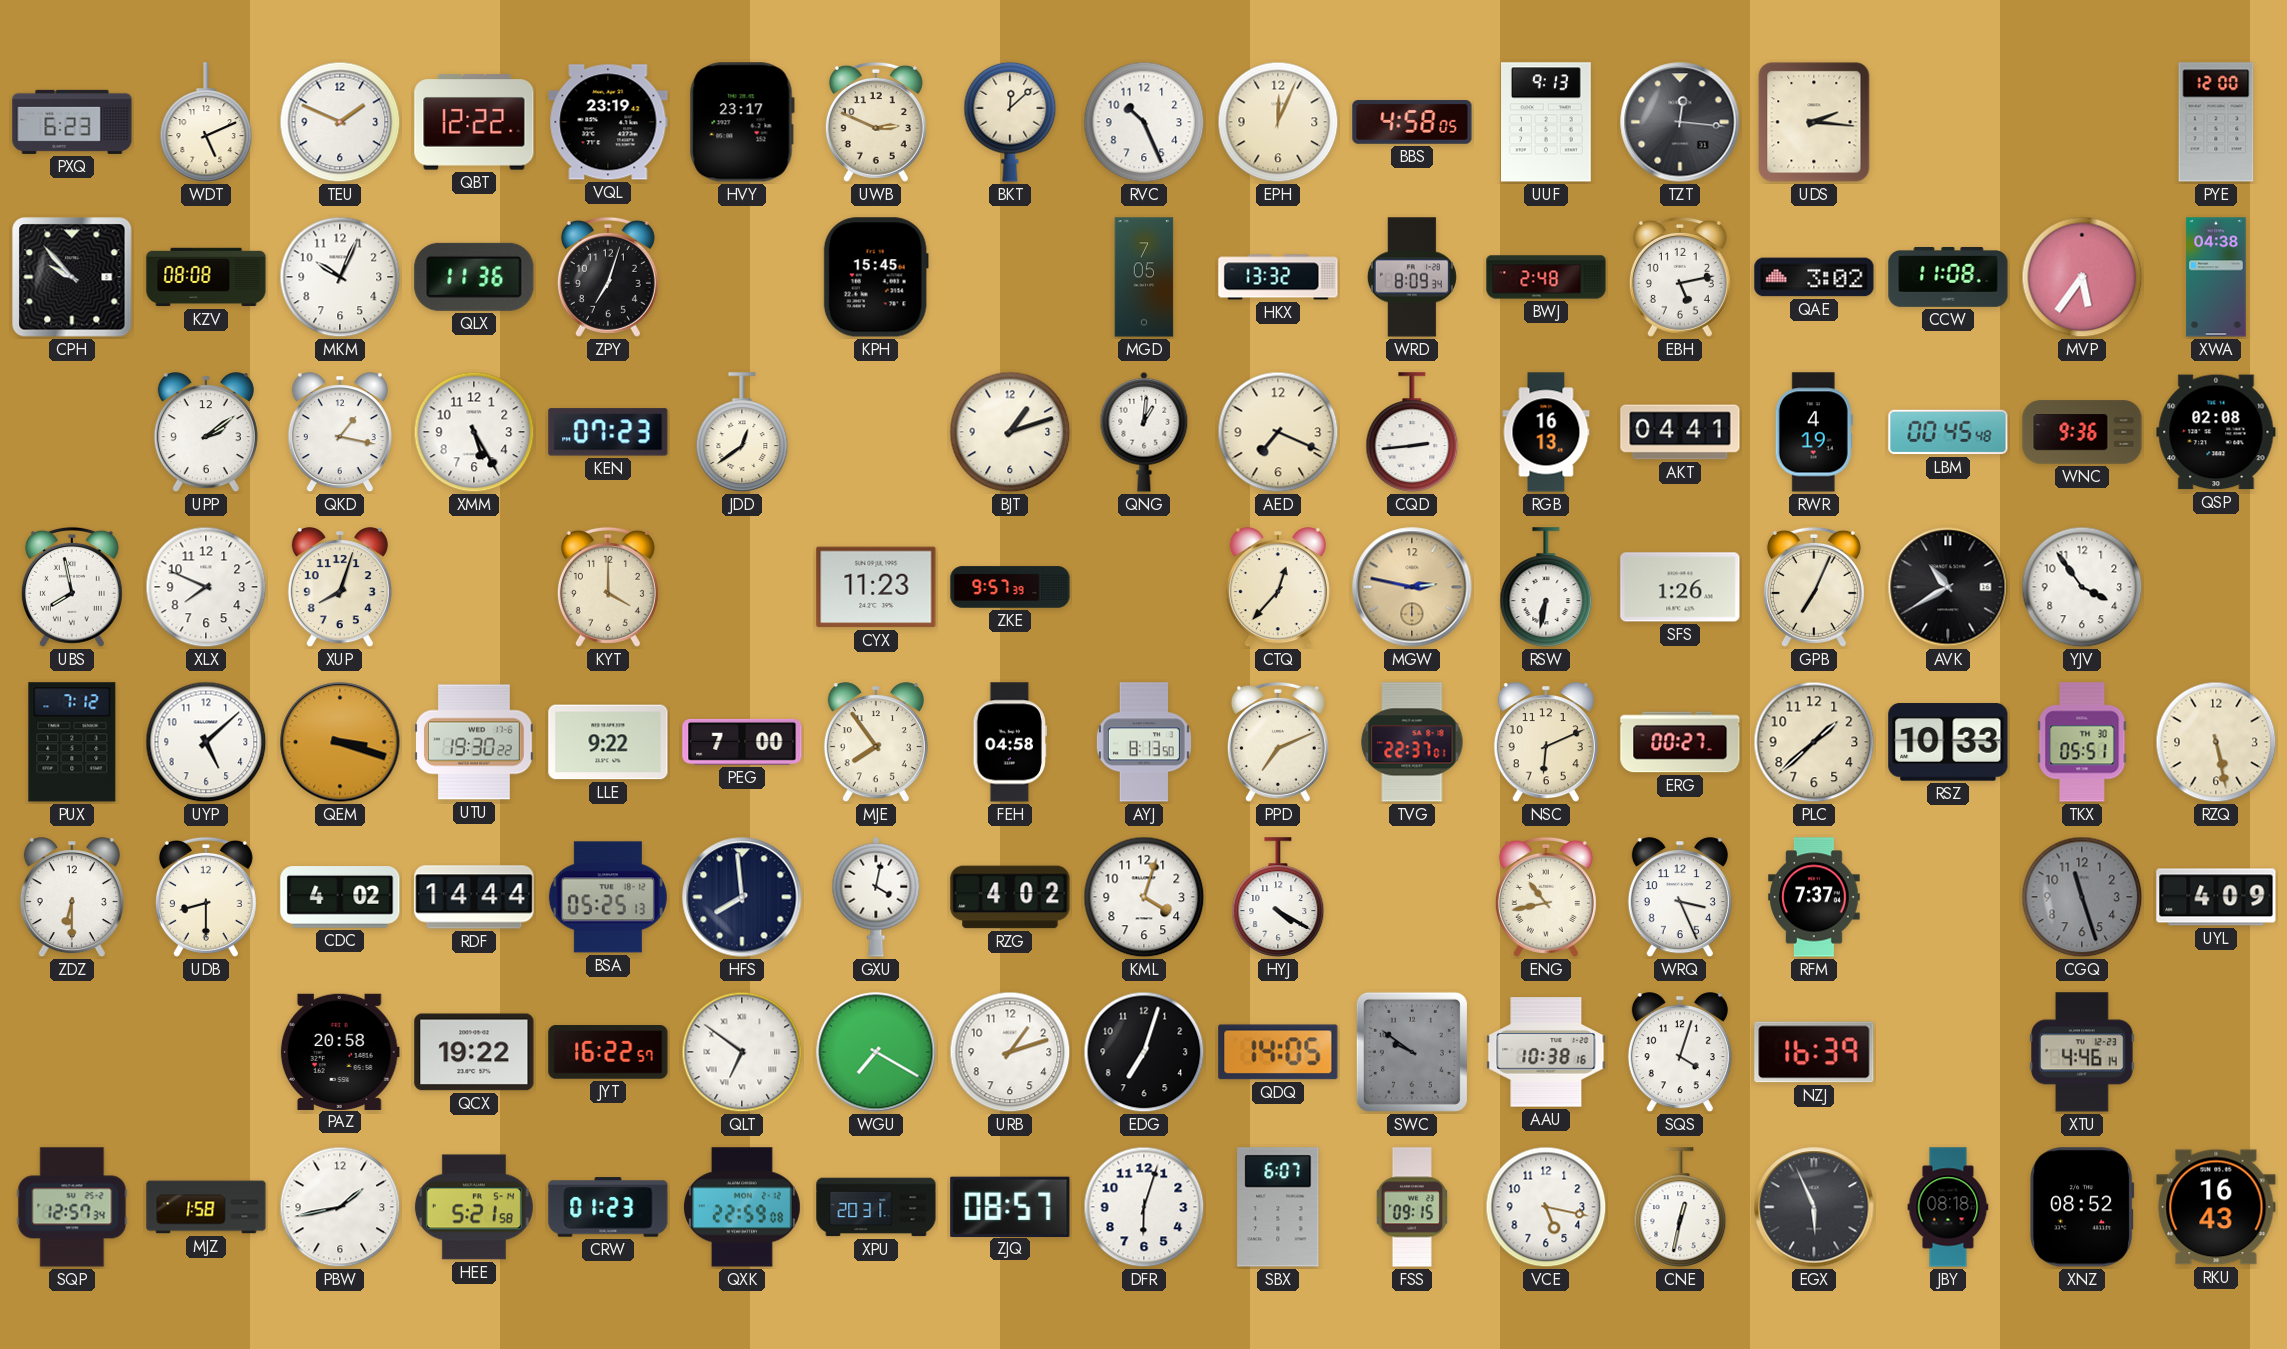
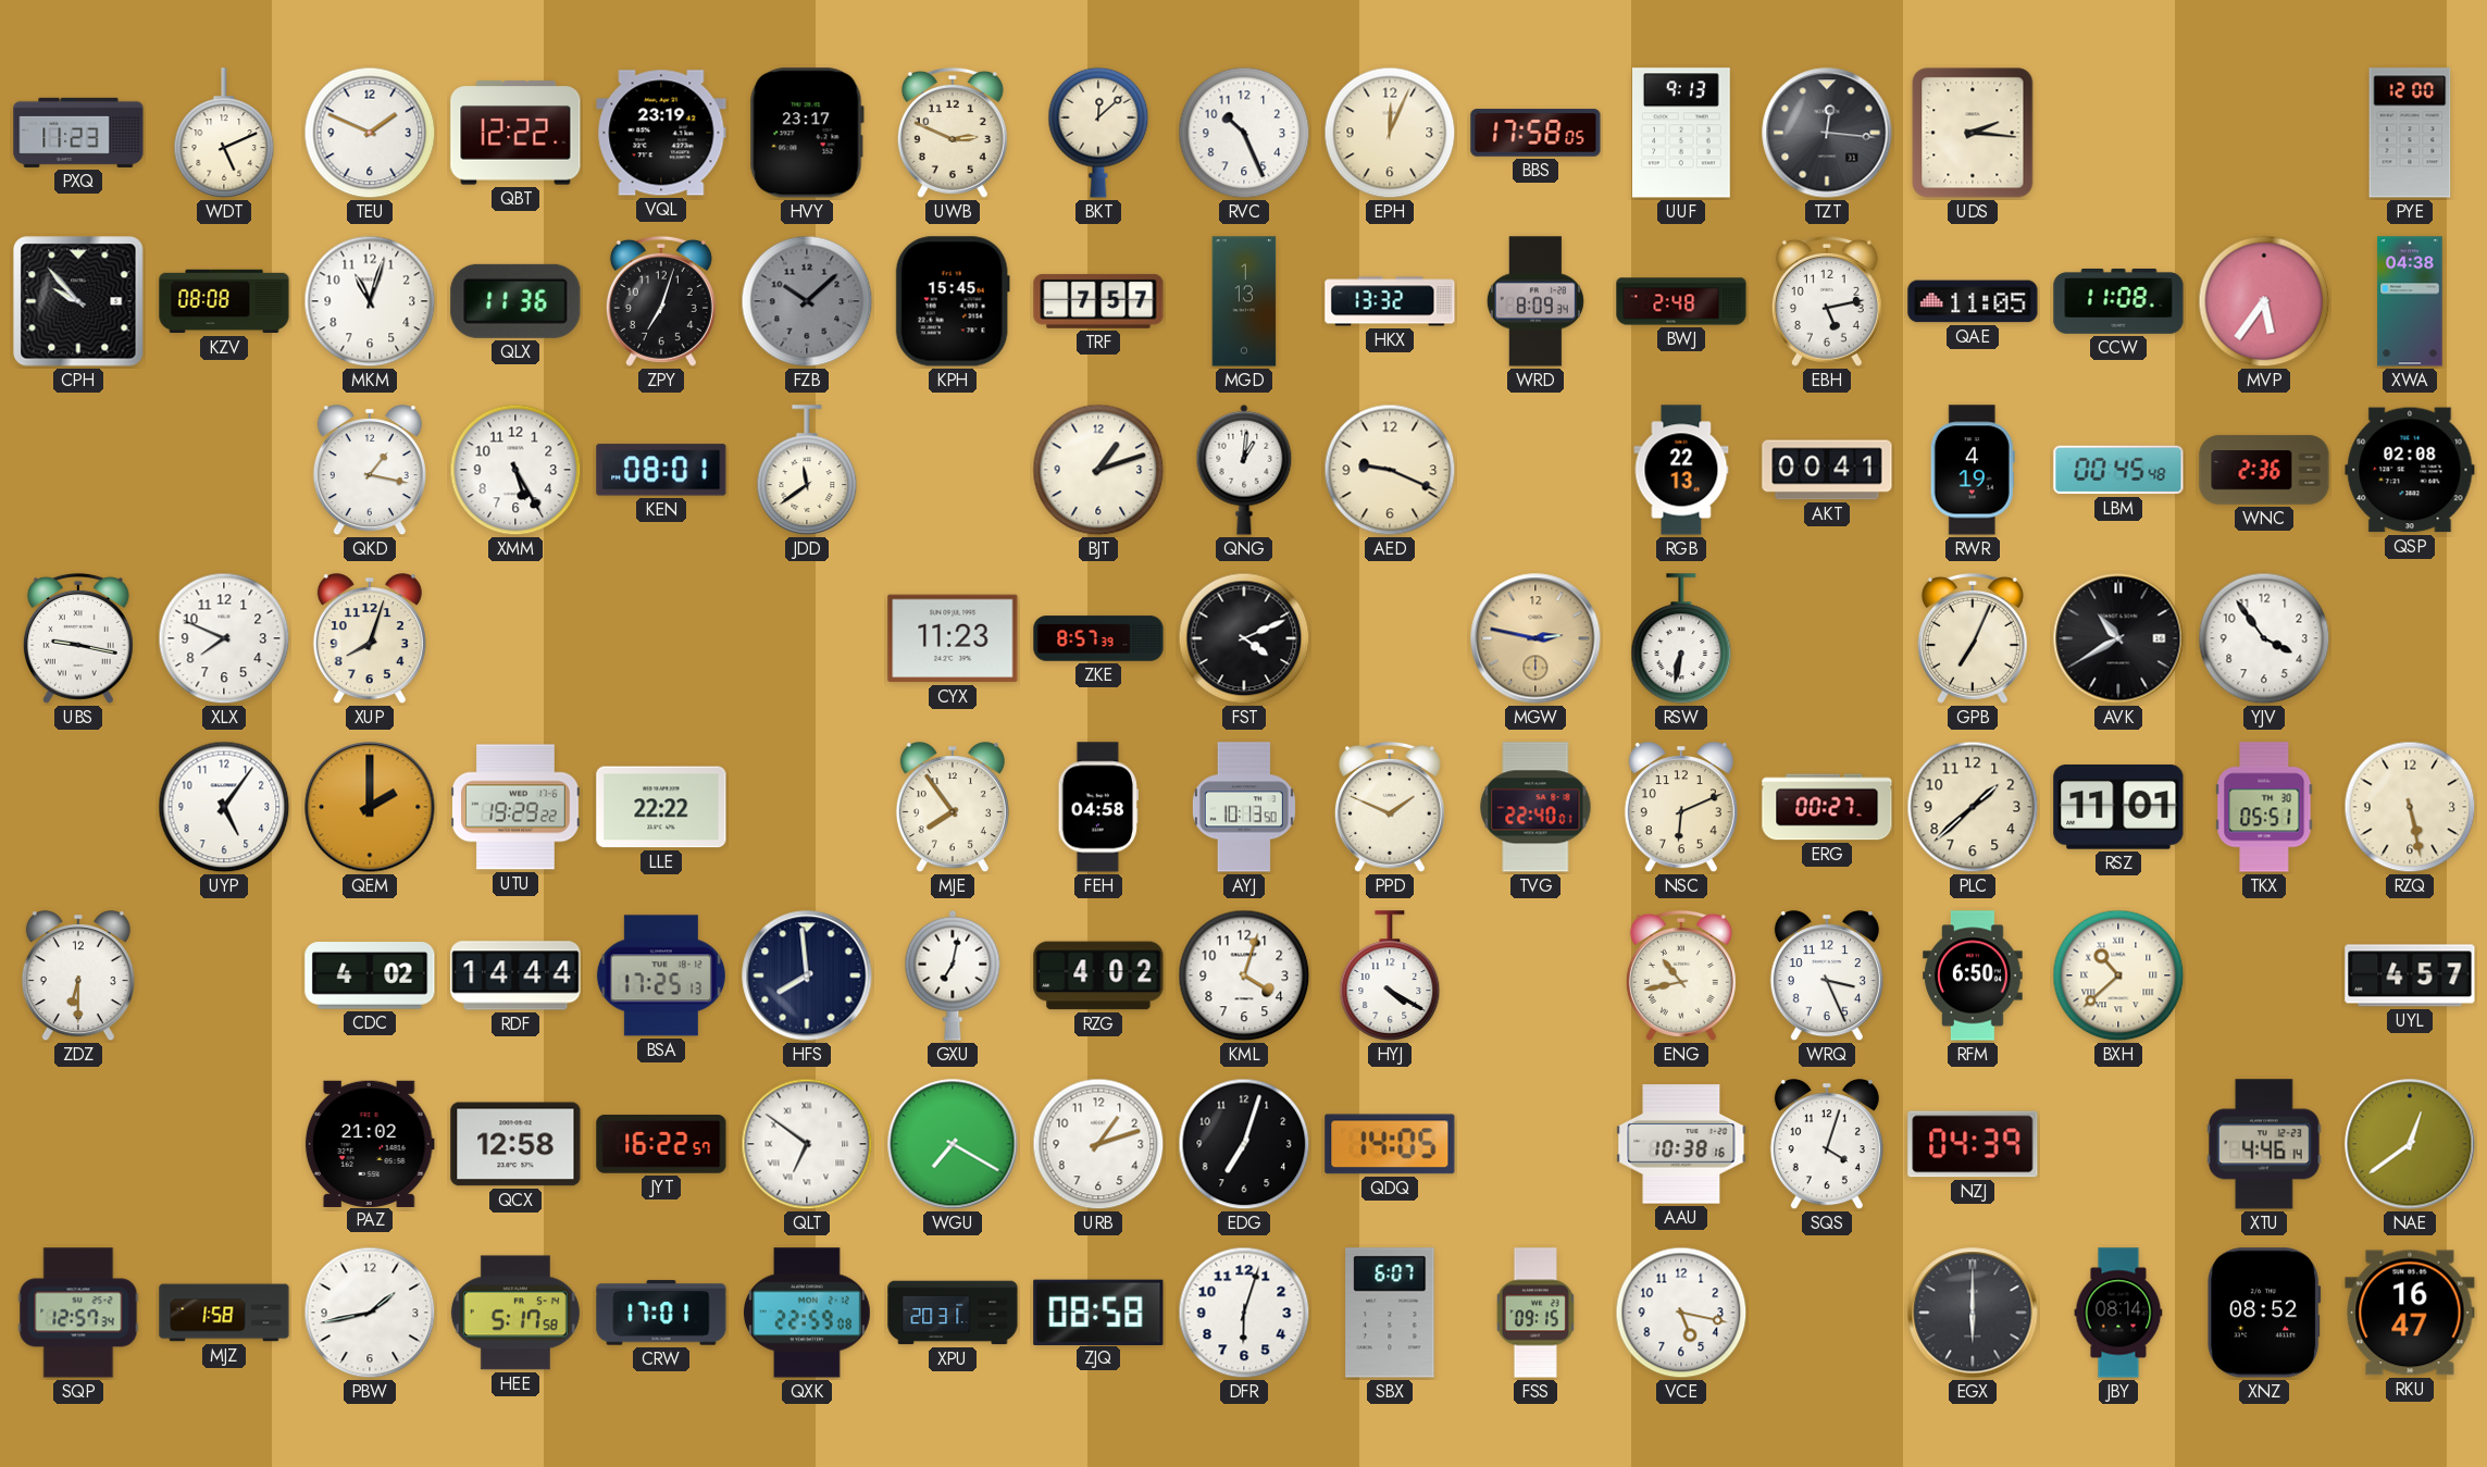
PXQ: 6:23 -> 11:23
BBS: 4:58 -> 17:58
MKM: 10:04 -> 11:03
FZB: none -> 10:08
TRF: none -> 7:57
MGD: 7:05 -> 1:13
QAE: 3:02 -> 11:05
UPP: 2:09 -> none
KEN: 07:23 -> 08:01
JDD: 12:39 -> 11:39
AED: 7:19 -> 9:19
CQD: 2:44 -> none
RGB: 16:13 -> 22:13
AKT: 04:41 -> 00:41
WNC: 9:36 -> 2:36
UBS: 7:58 -> 9:17
KYT: 4:00 -> none
ZKE: 9:57 -> 8:57
FST: none -> 4:11
CTQ: 12:37 -> none
SFS: 1:26 -> none
PUX: 7:12 -> none
UYP: 5:08 -> 5:06
QEM: 3:18 -> 2:00
UTU: 19:30 -> 19:29
LLE: 9:22 -> 22:22
PEG: 7:00 -> none
AYJ: 8:13 -> 10:13
PPD: 7:11 -> 1:49
TVG: 22:37 -> 22:40
RSZ: 10:33 -> 11:01
UDB: 8:30 -> none
BSA: 05:25 -> 17:25
GXU: 4:02 -> 7:02
RFM: 7:37 -> 6:50
BXH: none -> 10:38
CGQ: 11:27 -> none
UYL: 4:09 -> 4:57
PAZ: 20:58 -> 21:02
QCX: 19:22 -> 12:58
SWC: 9:51 -> none
NZJ: 16:39 -> 04:39
NAE: none -> 12:39
HEE: 5:21 -> 5:17
CRW: 01:23 -> 17:01
ZJQ: 08:57 -> 08:58
CNE: 12:32 -> none
EGX: 5:56 -> 6:00
JBY: 08:18 -> 08:14
RKU: 16:43 -> 16:47
